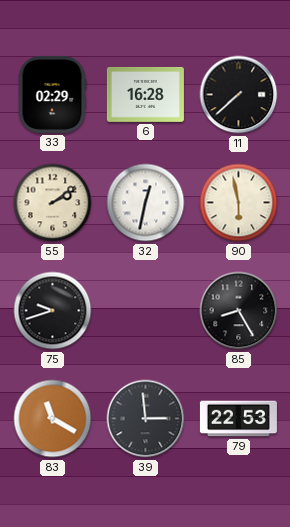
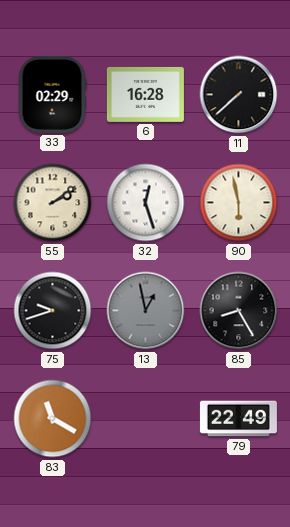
32: 12:32 -> 12:27
13: none -> 12:58
39: 2:59 -> none
79: 22:53 -> 22:49
